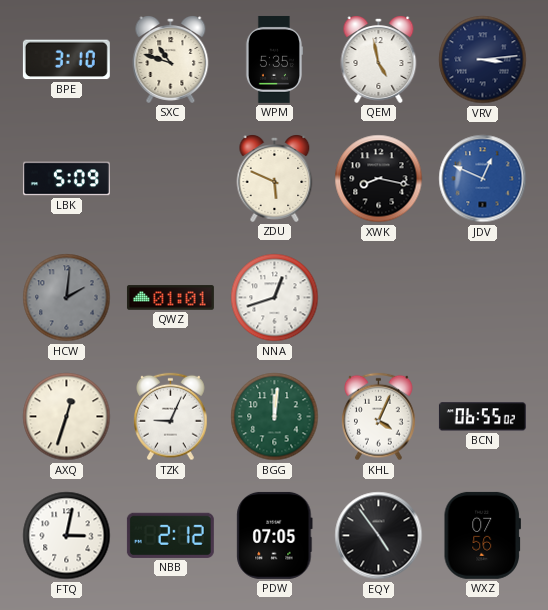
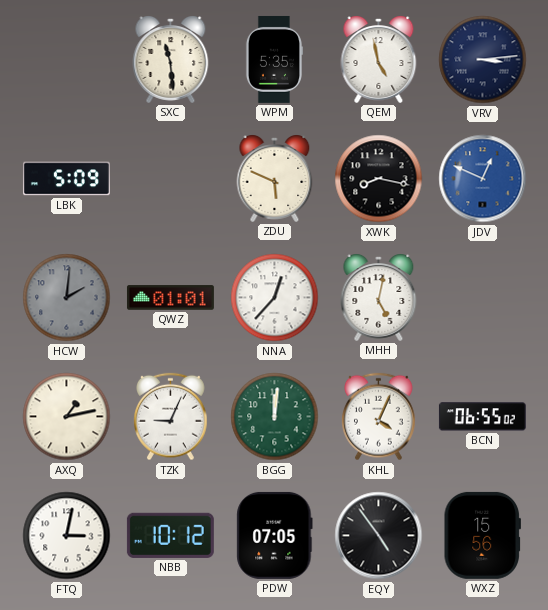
BPE: 3:10 -> none
SXC: 10:48 -> 11:29
NNA: 12:42 -> 12:37
MHH: none -> 5:02
AXQ: 12:33 -> 1:13
NBB: 2:12 -> 10:12
WXZ: 07:56 -> 15:56
